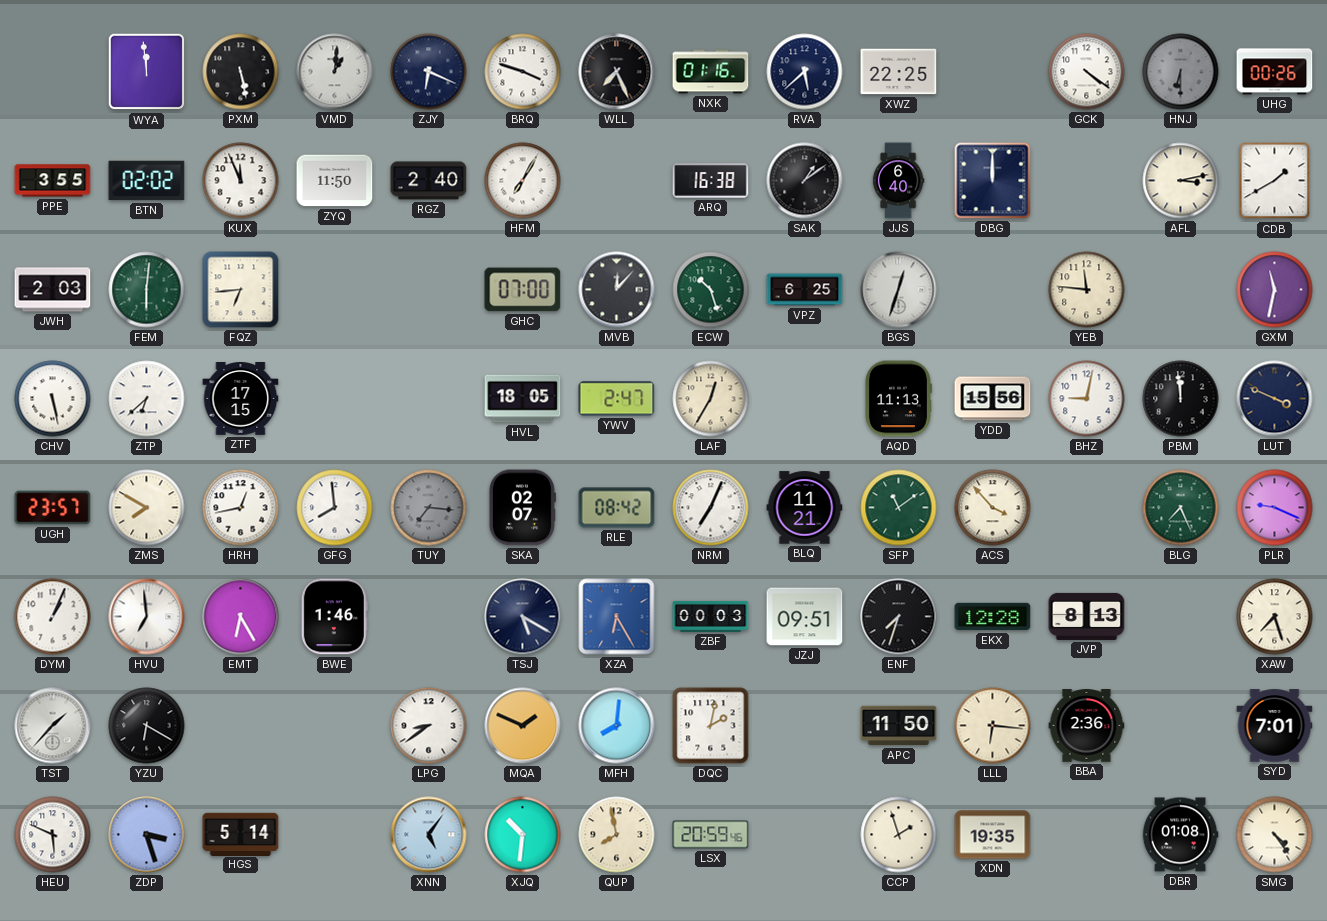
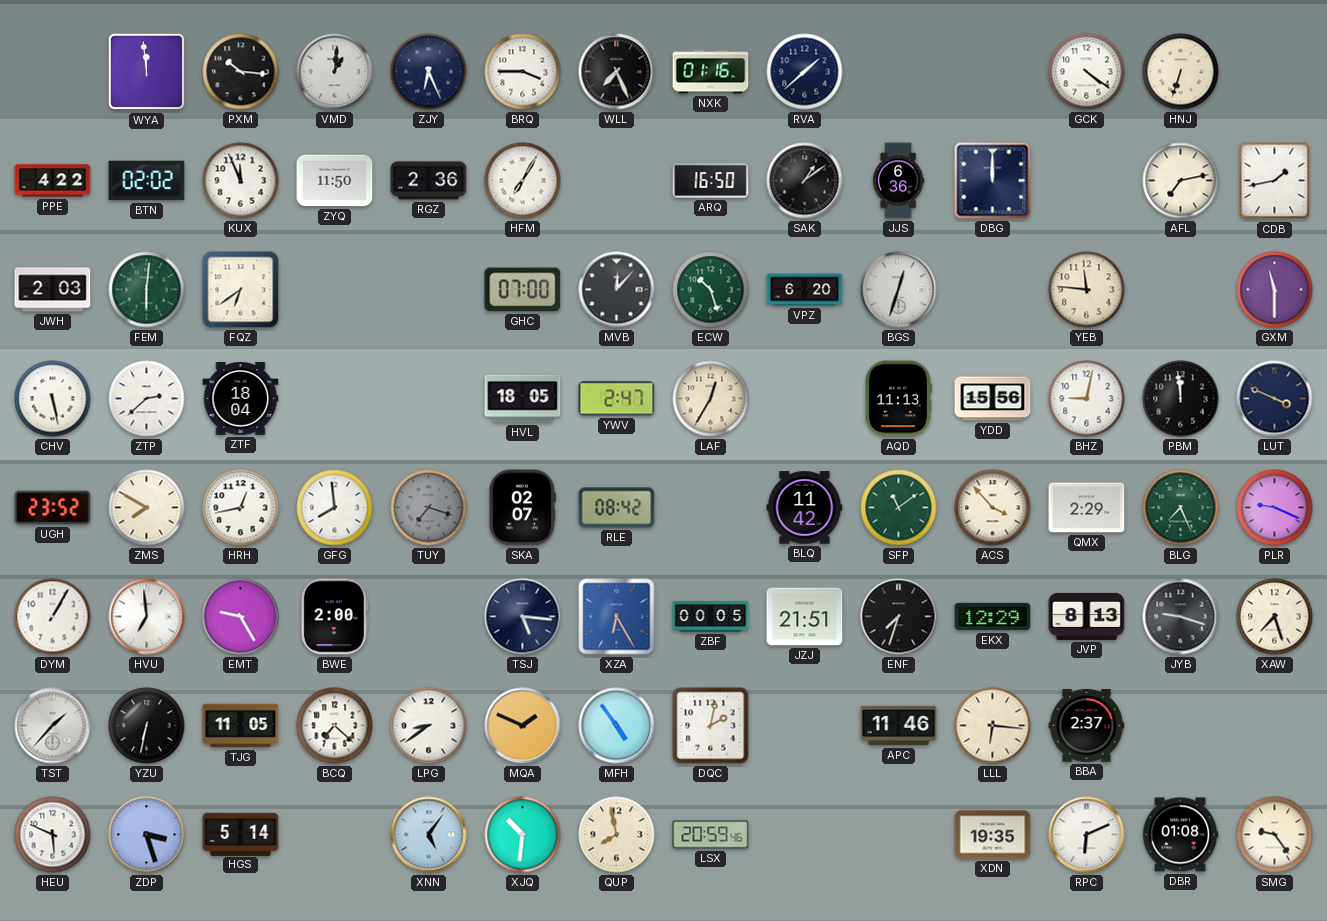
PXM: 5:28 -> 10:16
ZJY: 6:19 -> 6:26
BRQ: 3:48 -> 3:45
RVA: 5:38 -> 1:38
XWZ: 22:25 -> none
HNJ: 6:30 -> 6:33
HNJ dial: grey -> cream
UHG: 00:26 -> none
PPE: 3:55 -> 4:22
RGZ: 2:40 -> 2:36
ARQ: 16:38 -> 16:50
JJS: 6:40 -> 6:36
AFL: 3:13 -> 7:13
CDB: 1:40 -> 1:43
FQZ: 6:44 -> 6:39
VPZ: 6:25 -> 6:20
GXM: 11:32 -> 11:30
ZTP: 6:38 -> 2:38
ZTF: 17:15 -> 18:04
UGH: 23:57 -> 23:52
TUY: 7:16 -> 7:18
NRM: 7:04 -> none
BLQ: 11:21 -> 11:42
QMX: none -> 2:29
DYM: 1:04 -> 1:05
EMT: 6:25 -> 9:25
BWE: 1:46 -> 2:00
TSJ: 5:20 -> 5:16
ZBF: 00:03 -> 00:05
JZJ: 09:51 -> 21:51
EKX: 12:28 -> 12:29
JYB: none -> 9:18
YZU: 6:20 -> 6:32
TJG: none -> 11:05
BCQ: none -> 7:22
MFH: 8:01 -> 4:54
APC: 11:50 -> 11:46
BBA: 2:36 -> 2:37
SYD: 7:01 -> none
CCP: 1:57 -> none
RPC: none -> 6:11
SMG: 4:24 -> 9:24
